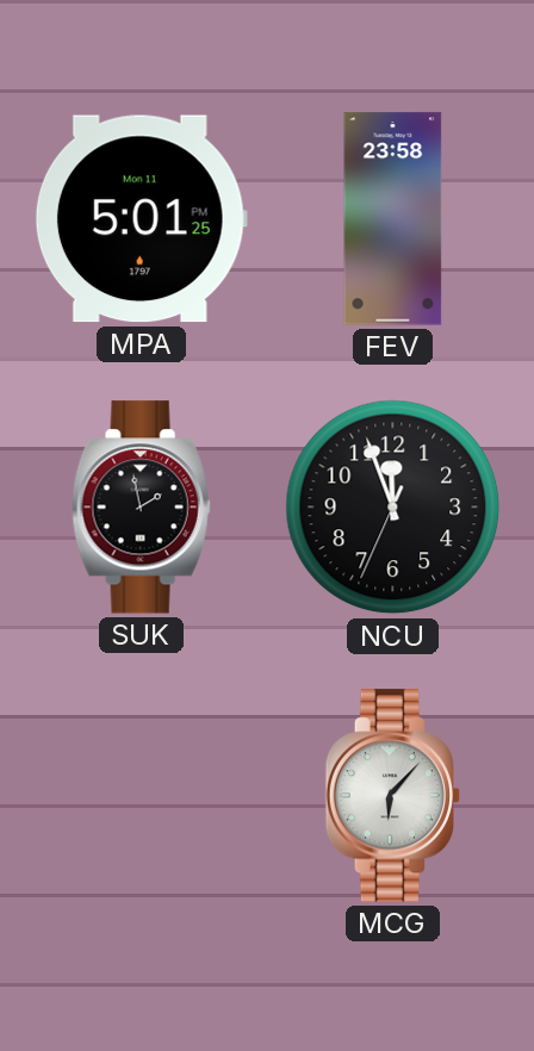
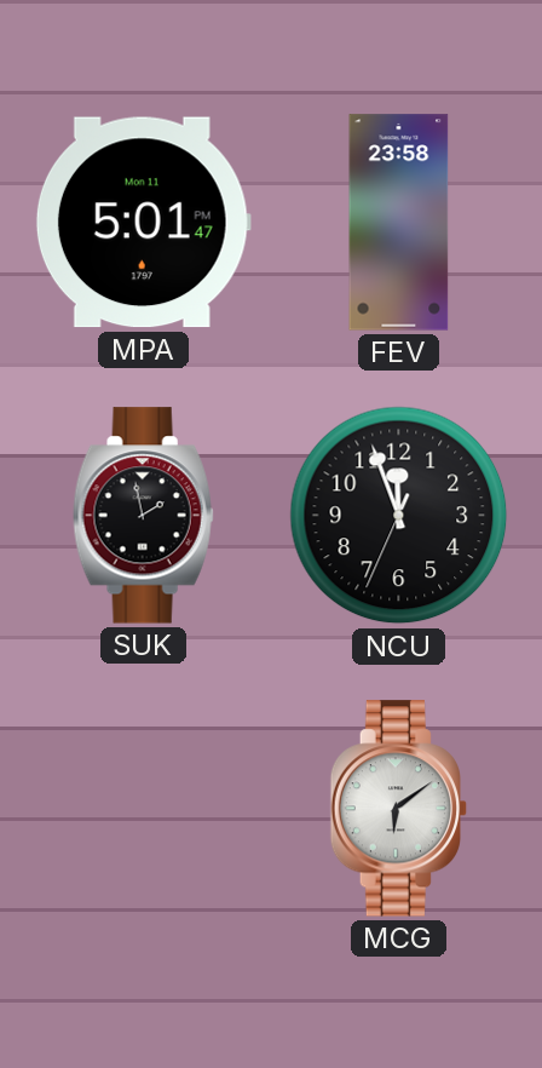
MPA: 5:01:25 PM -> 5:01:47 PM
MCG: 6:07 -> 6:09
